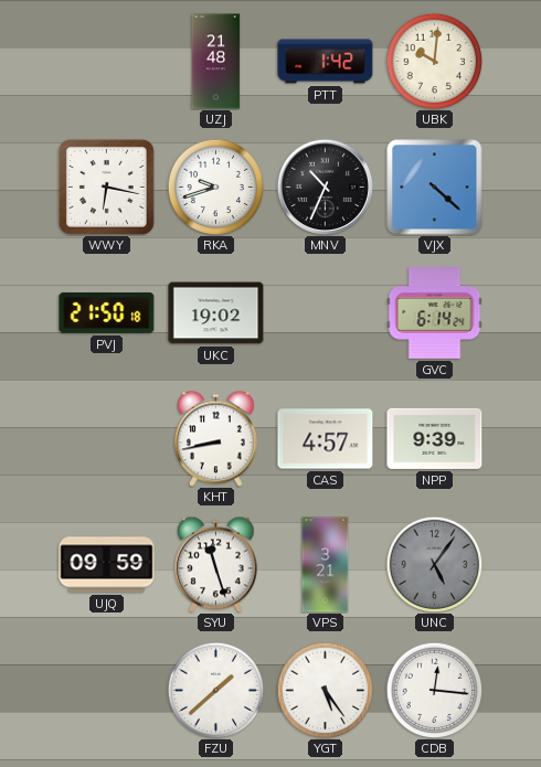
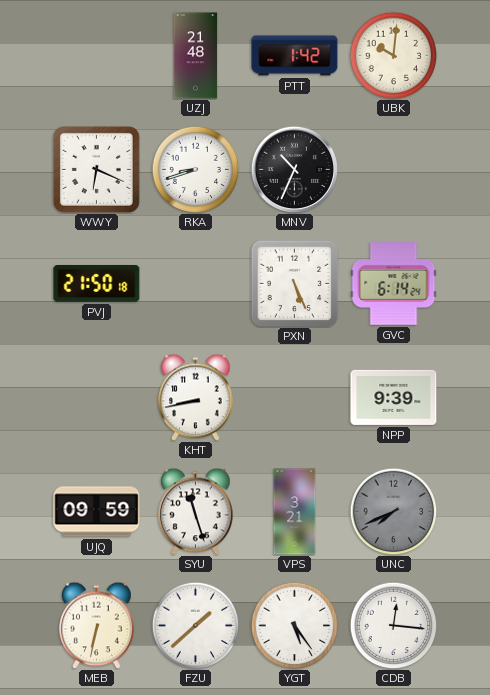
WWY: 6:17 -> 6:19
RKA: 9:42 -> 8:42
VJX: 4:22 -> none
UKC: 19:02 -> none
PXN: none -> 5:26
CAS: 4:57 -> none
UNC: 5:06 -> 7:41
MEB: none -> 6:32
